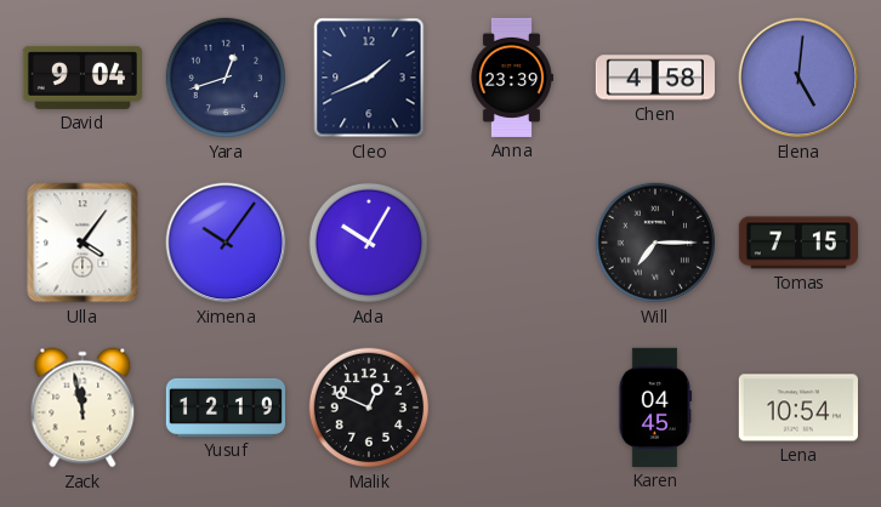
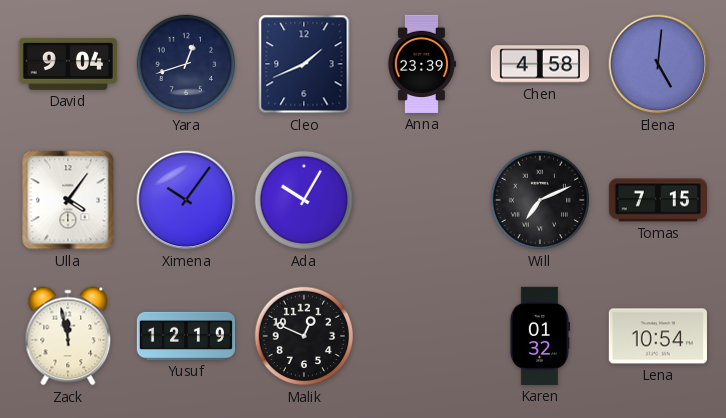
Will: 7:15 -> 7:11
Karen: 04:45 -> 01:32
